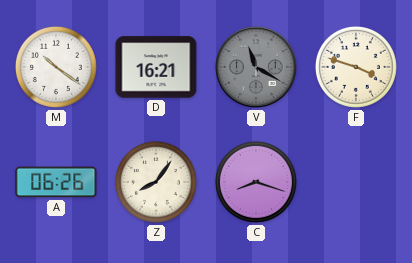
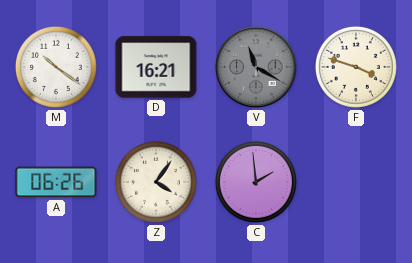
Z: 8:06 -> 4:06
C: 8:18 -> 1:59
